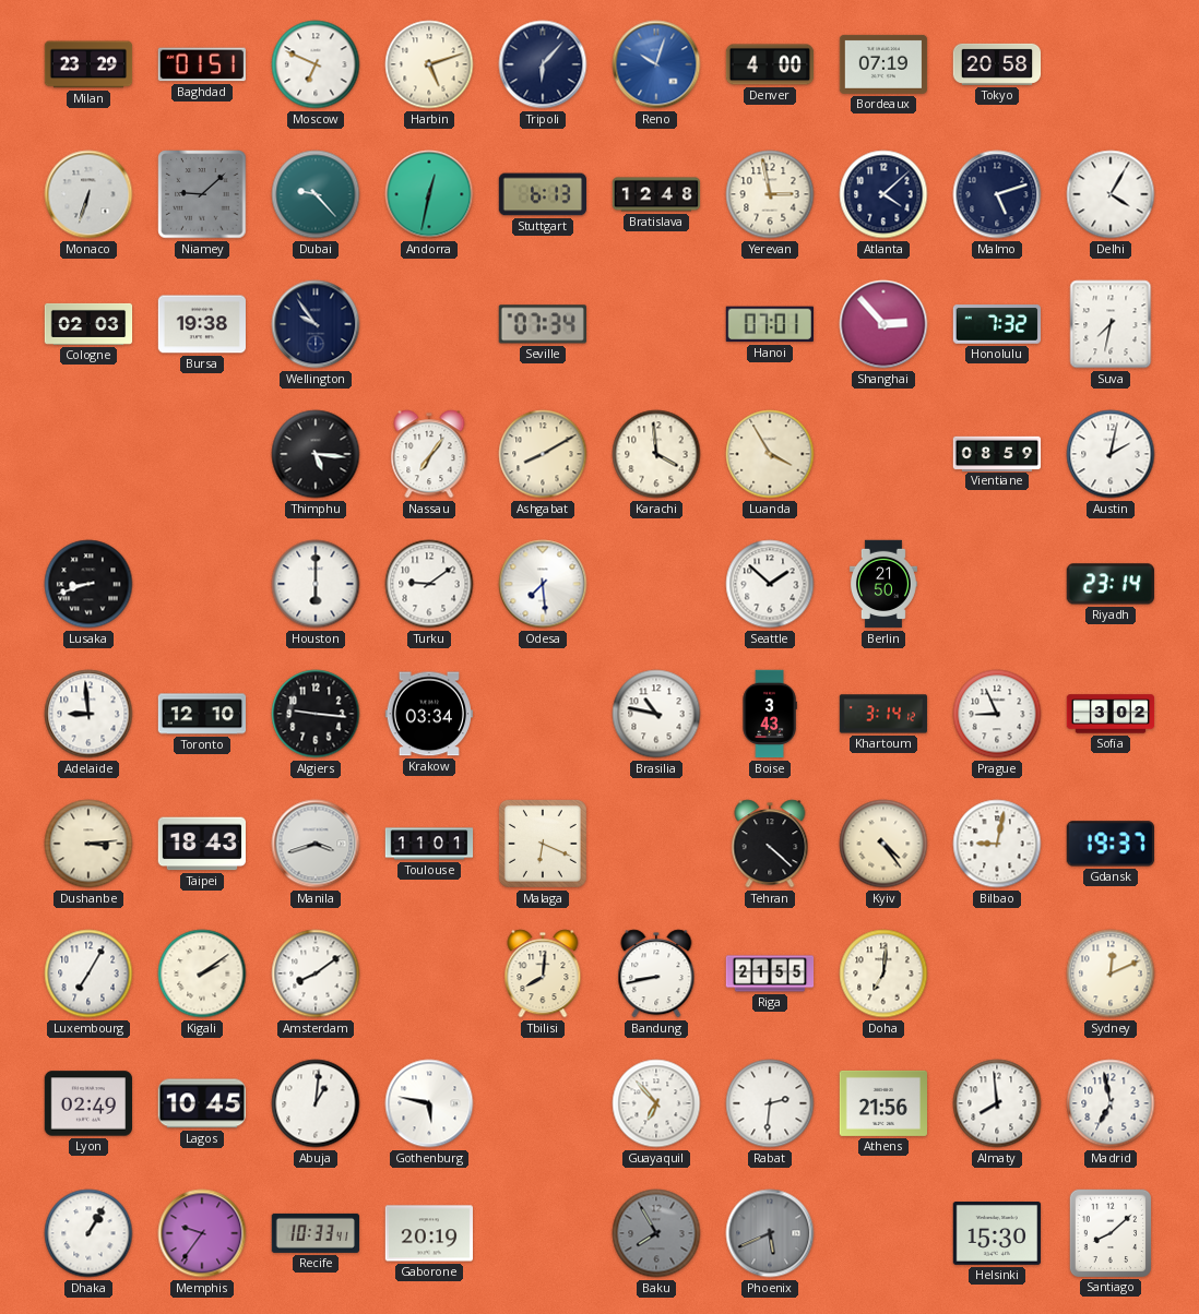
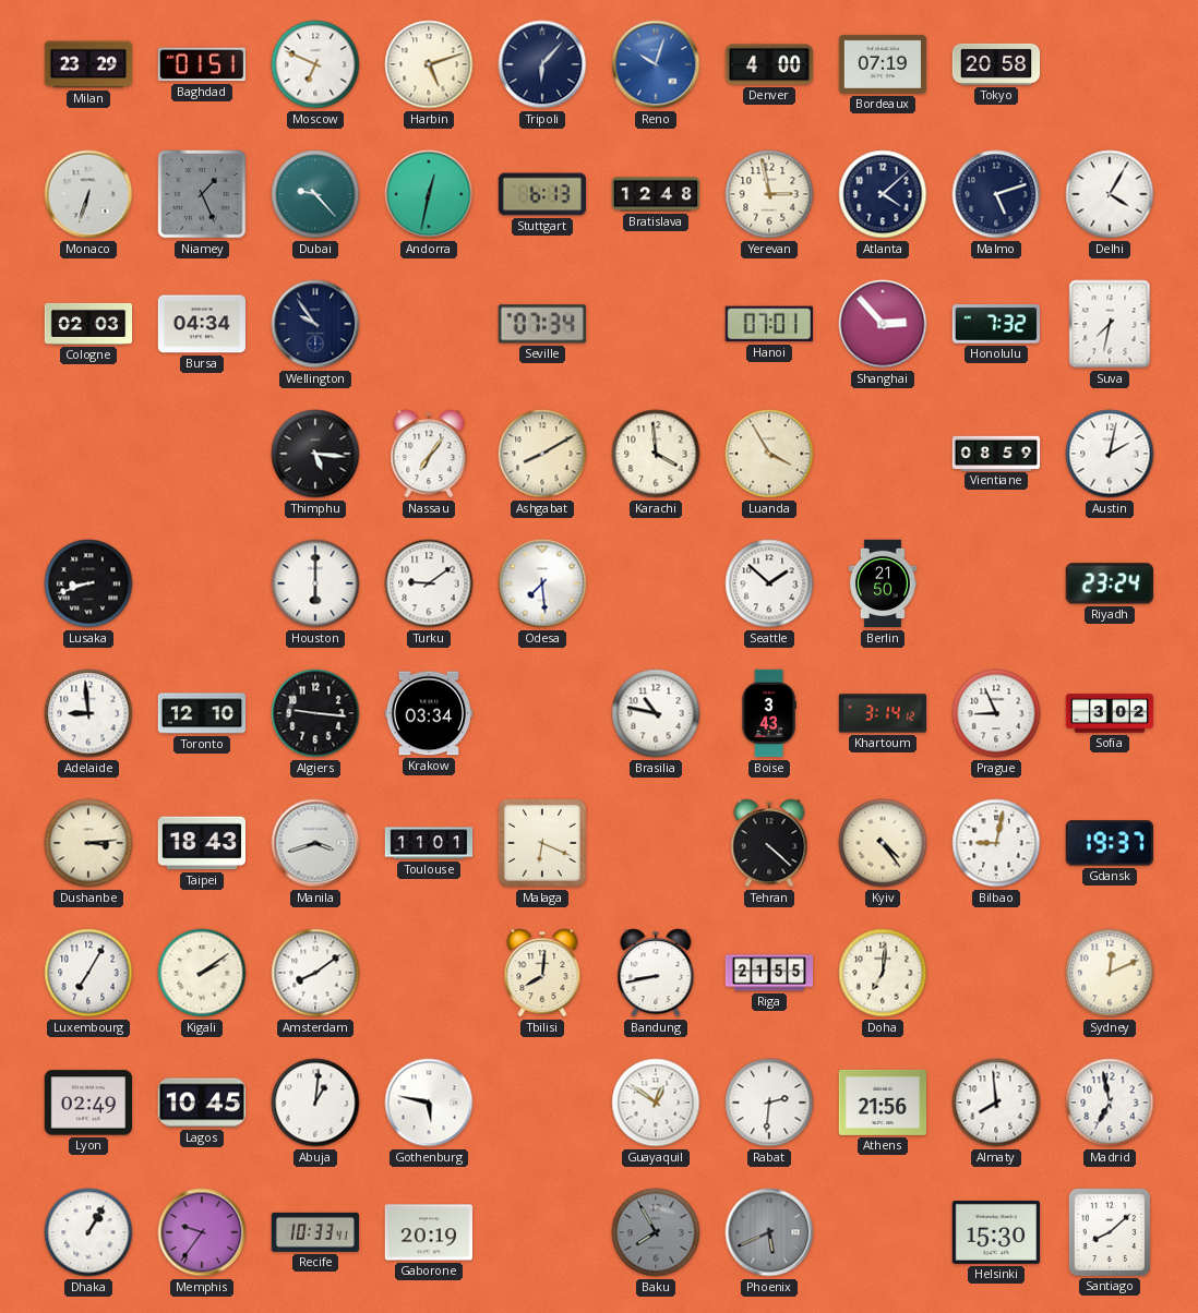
Niamey: 9:08 -> 1:26
Bursa: 19:38 -> 04:34
Riyadh: 23:14 -> 23:24
Guayaquil: 6:53 -> 12:51
